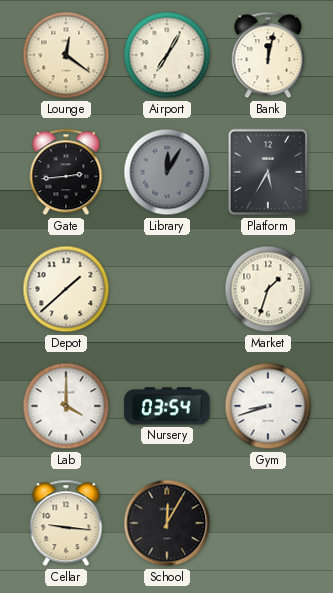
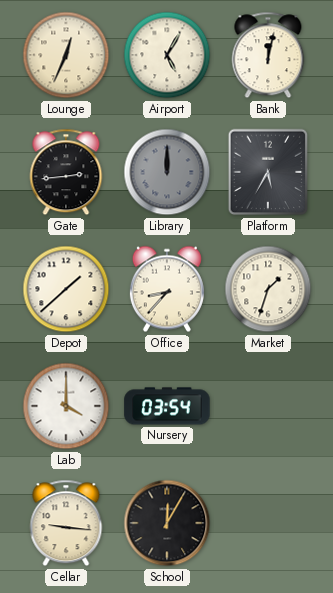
Lounge: 12:21 -> 12:34
Airport: 7:05 -> 5:05
Library: 12:05 -> 12:00
Office: none -> 8:37
Gym: 8:42 -> none
